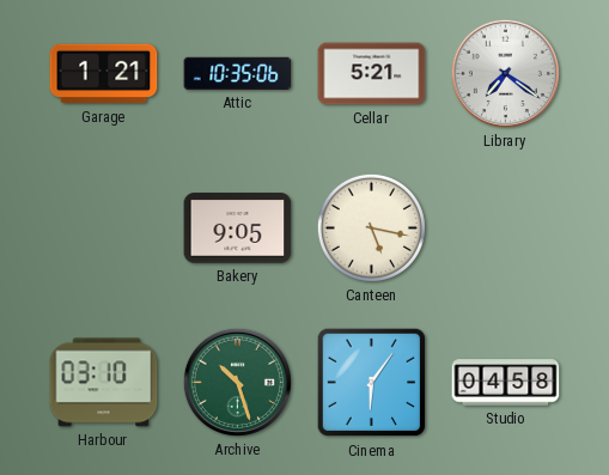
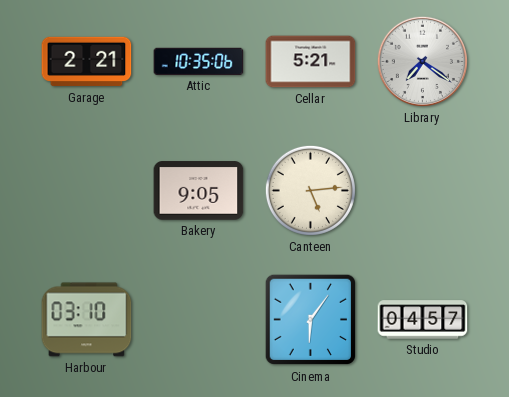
Garage: 1:21 -> 2:21
Canteen: 5:17 -> 5:14
Archive: 10:27 -> none
Studio: 04:58 -> 04:57
